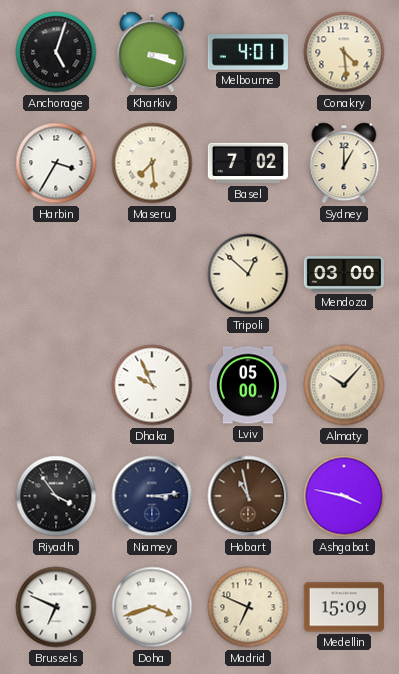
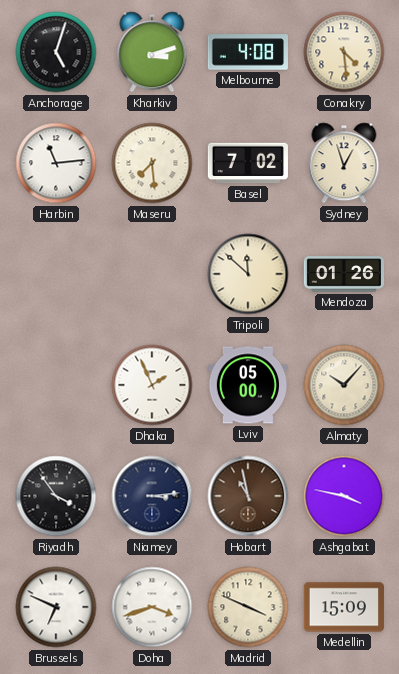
Kharkiv: 3:18 -> 3:12
Melbourne: 4:01 -> 4:08
Harbin: 3:35 -> 11:14
Sydney: 1:00 -> 12:57
Tripoli: 12:52 -> 11:52
Mendoza: 03:00 -> 01:26
Dhaka: 9:56 -> 1:56
Madrid: 6:49 -> 3:49
